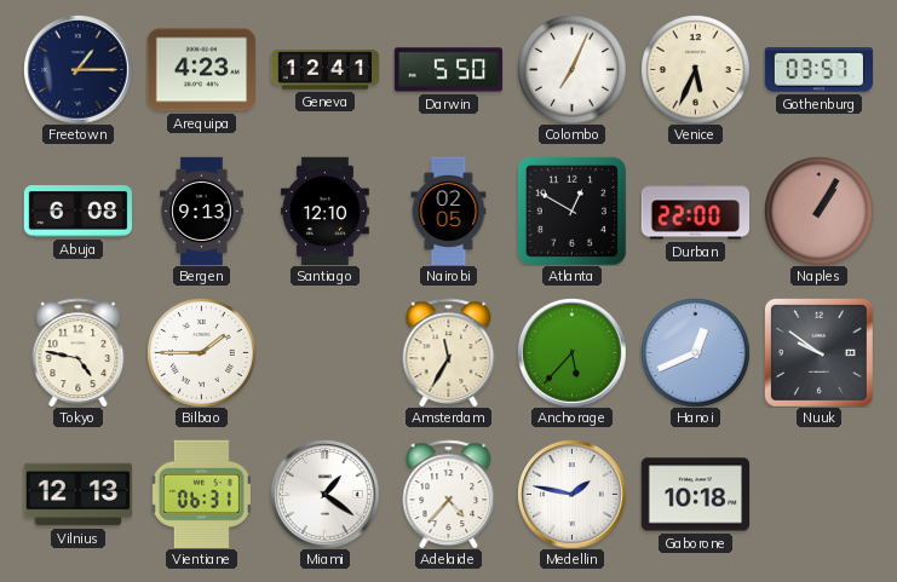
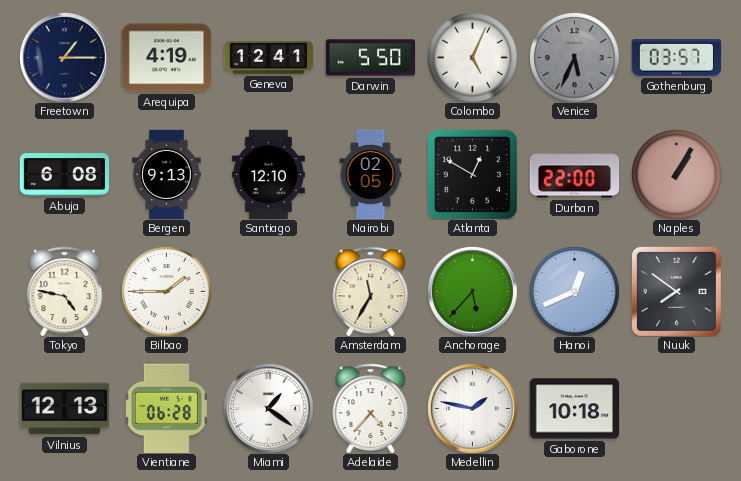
Arequipa: 4:23 -> 4:19
Colombo: 7:04 -> 5:04
Venice dial: cream -> grey
Nuuk: 9:51 -> 7:51
Vientiane: 06:31 -> 06:28
